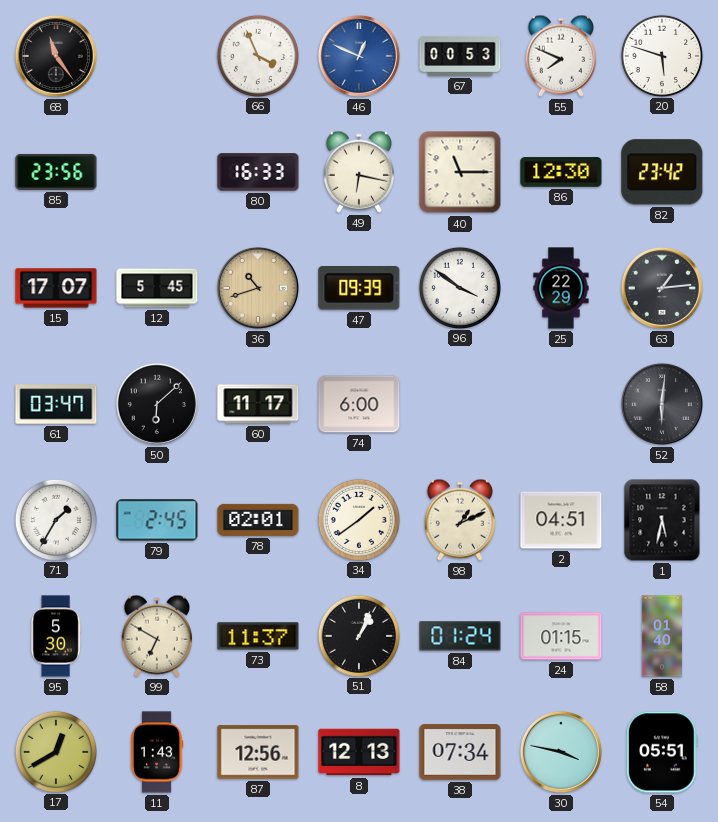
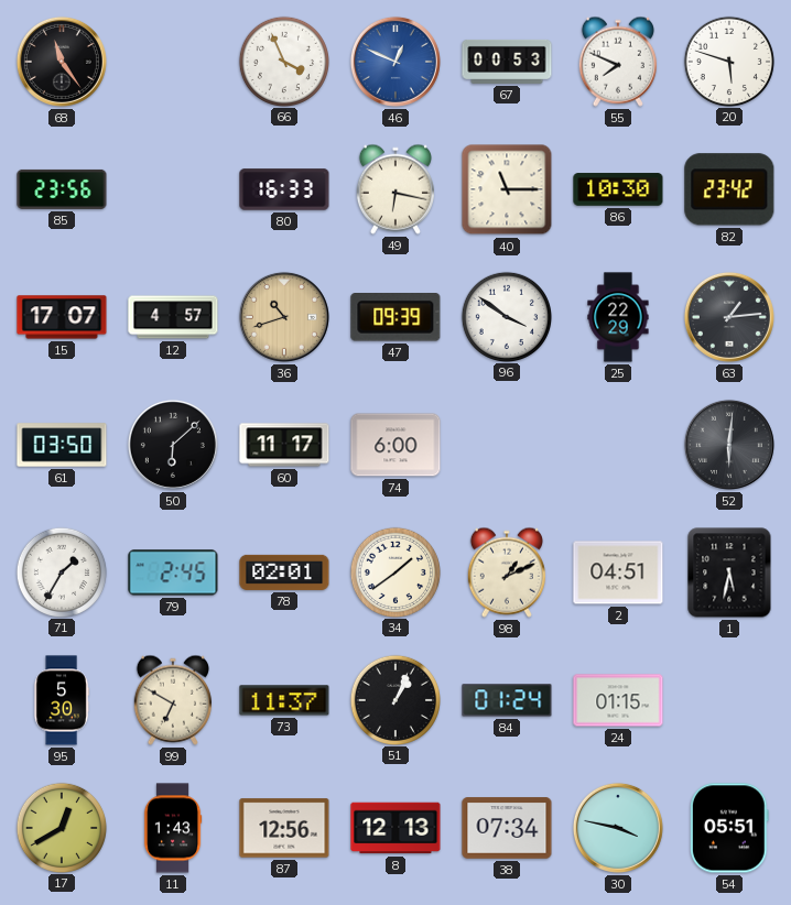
86: 12:30 -> 10:30
12: 5:45 -> 4:57
61: 03:47 -> 03:50
58: 01:40 -> none
